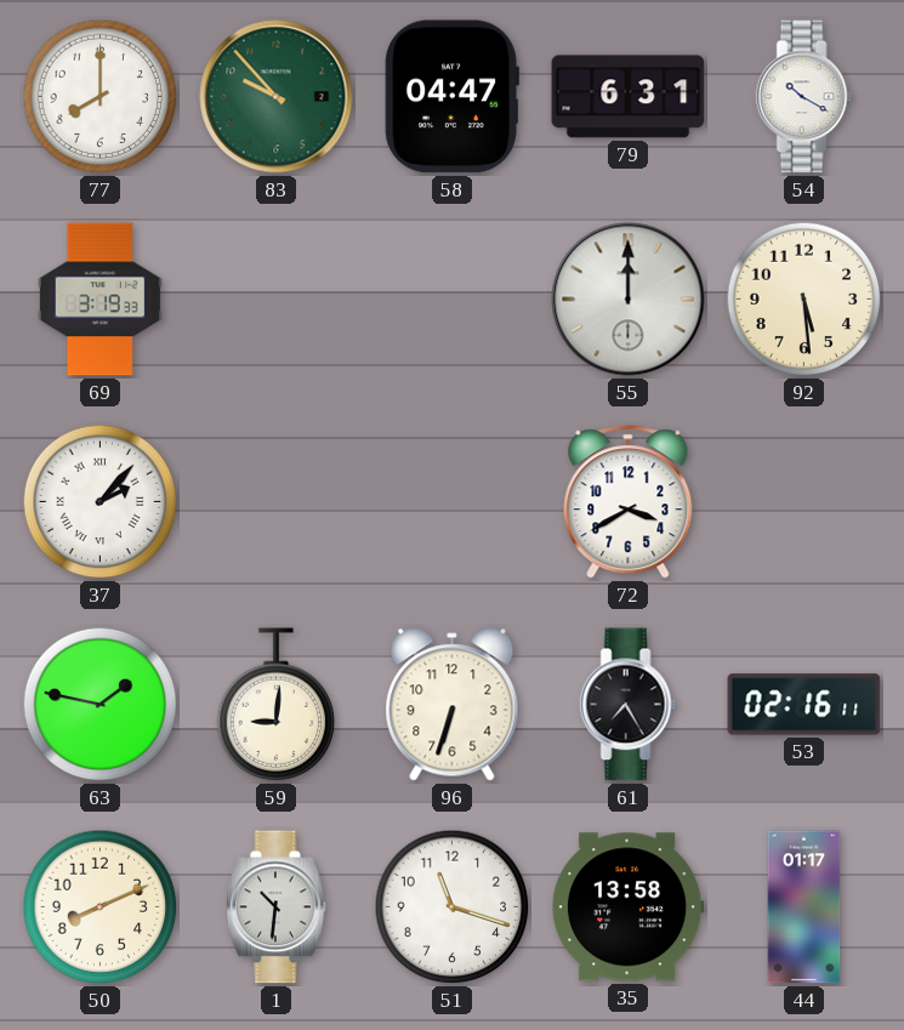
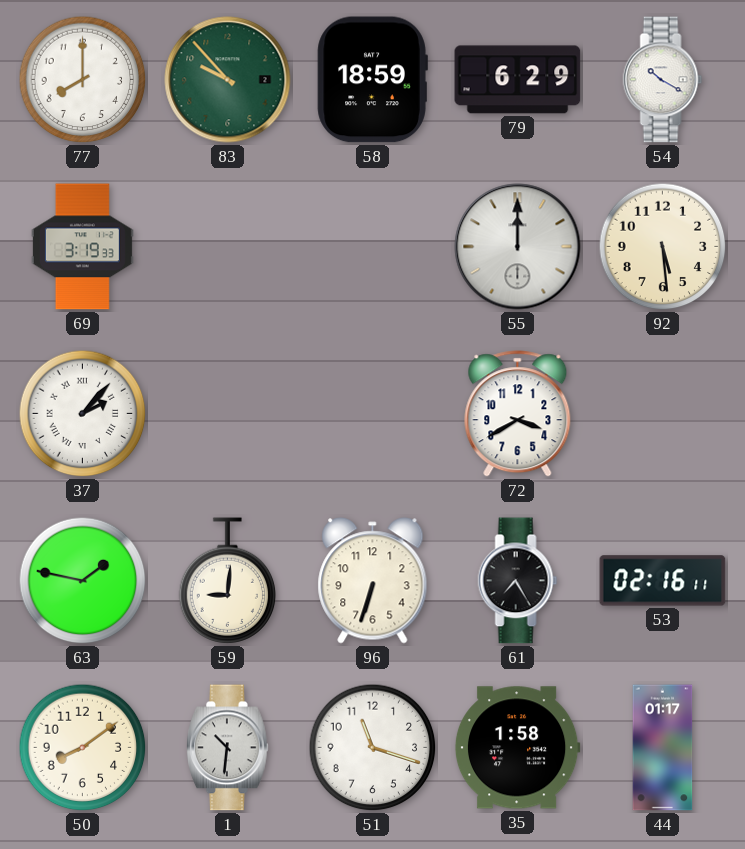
58: 04:47 -> 18:59
79: 6:31 -> 6:29
50: 8:11 -> 8:09
35: 13:58 -> 1:58
